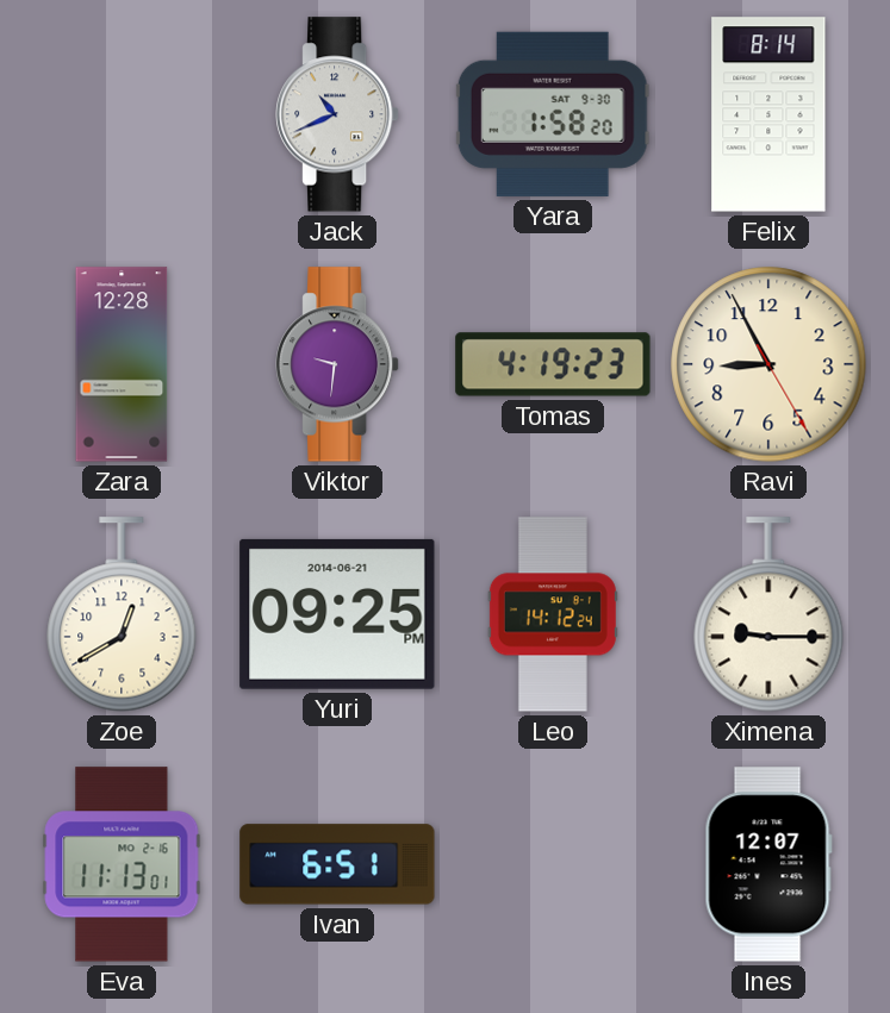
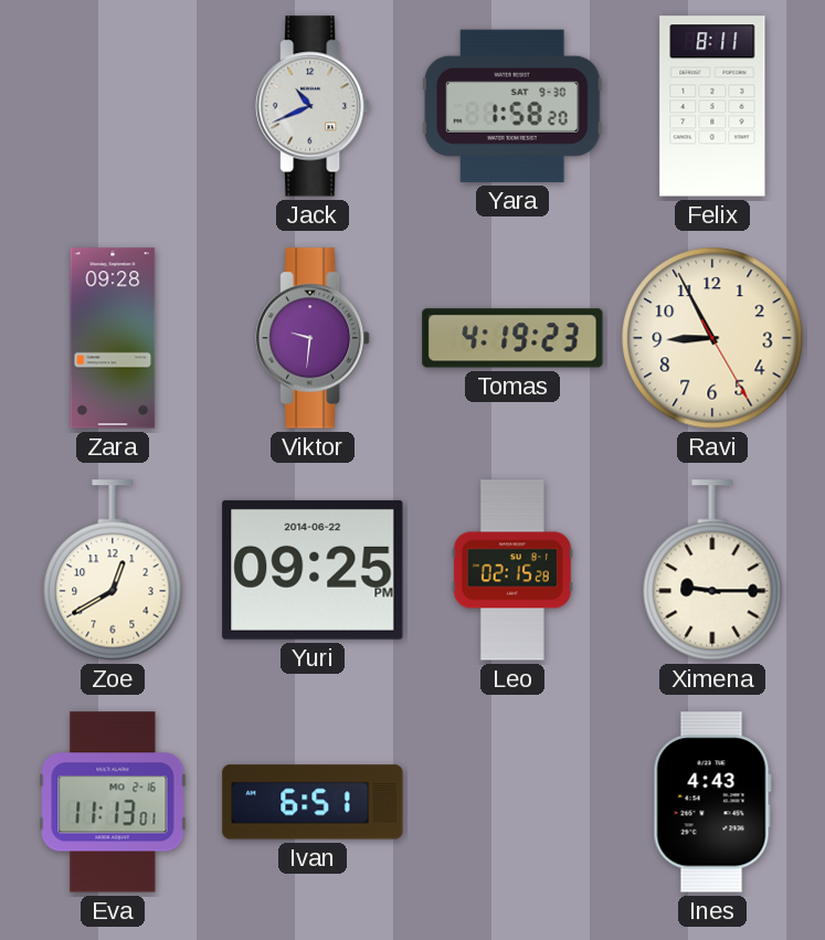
Felix: 8:14 -> 8:11
Zara: 12:28 -> 09:28
Yuri date: 2014-06-21 -> 2014-06-22
Leo: 14:12 -> 02:15
Ines: 12:07 -> 4:43
